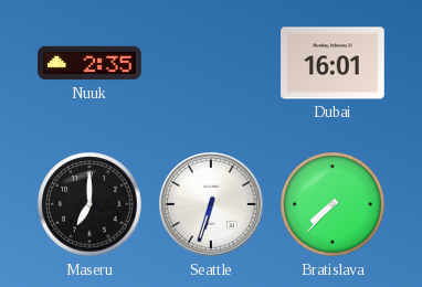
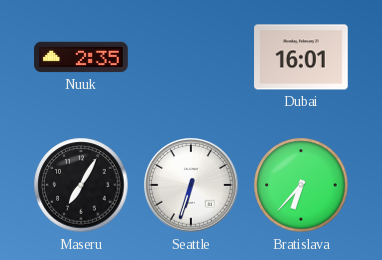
Maseru: 7:00 -> 7:05
Bratislava: 7:37 -> 6:37
